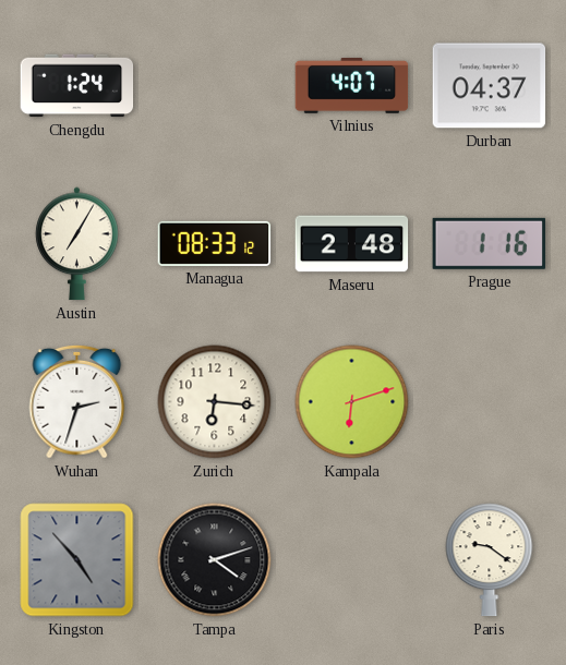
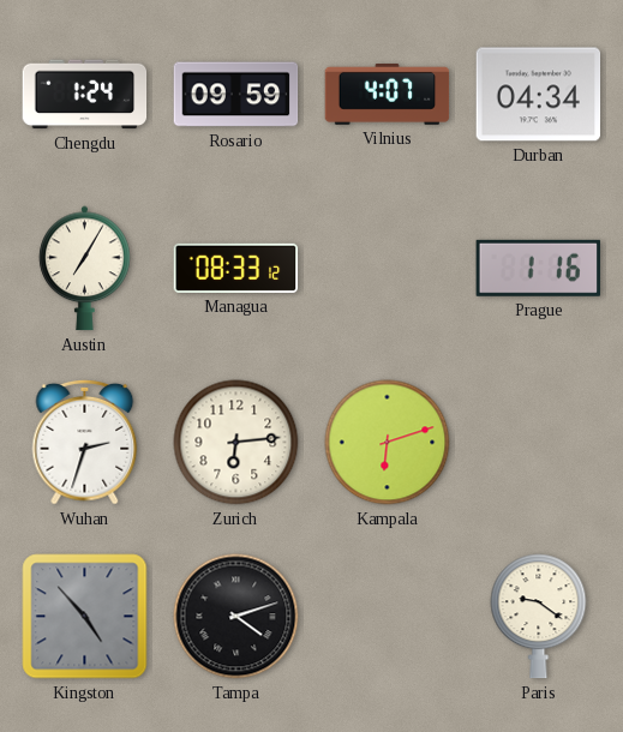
Rosario: none -> 09:59
Durban: 04:37 -> 04:34
Maseru: 2:48 -> none
Zurich: 6:16 -> 6:14
